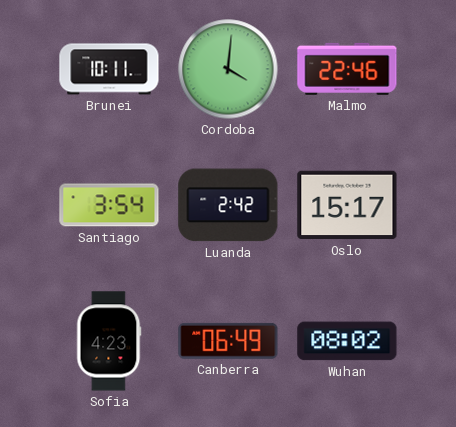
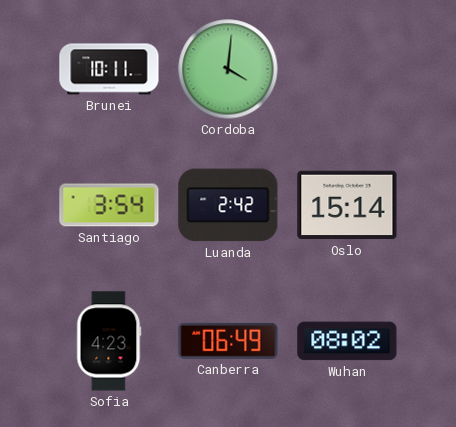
Malmo: 22:46 -> none
Oslo: 15:17 -> 15:14
